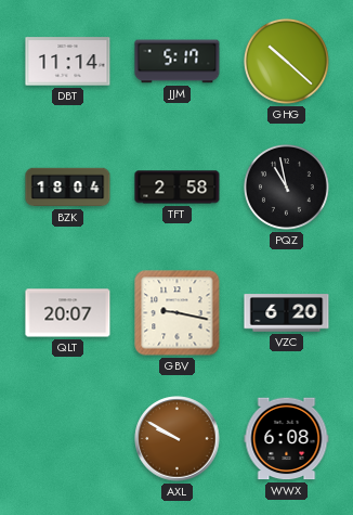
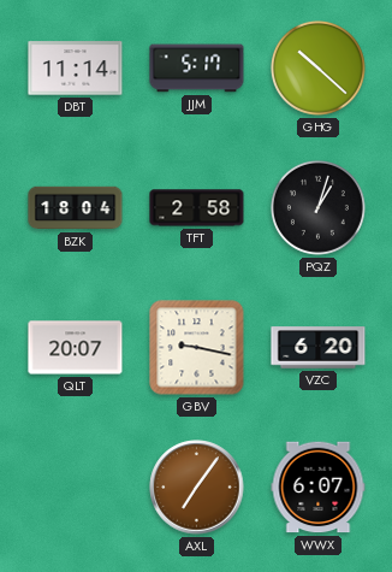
PQZ: 10:58 -> 1:03
AXL: 9:50 -> 7:06
WWX: 6:08 -> 6:07
